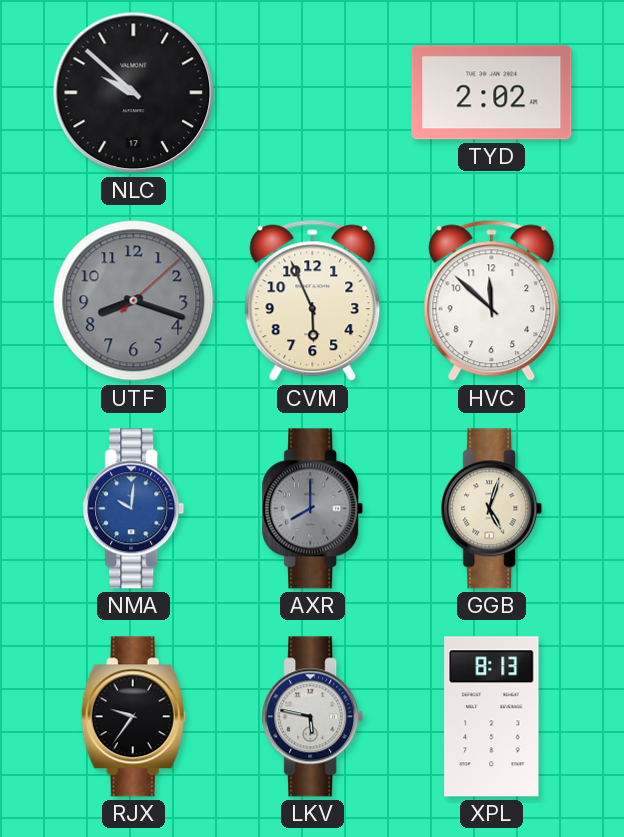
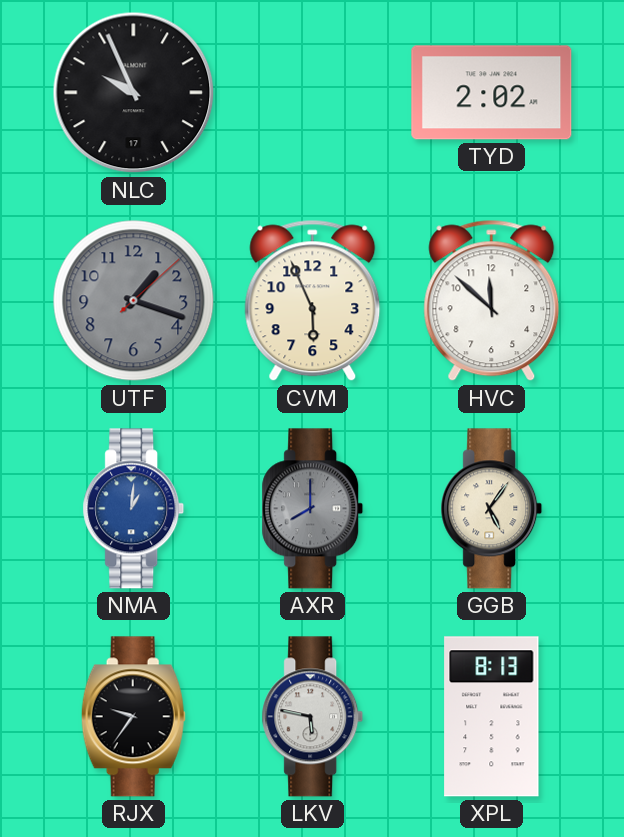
NLC: 9:52 -> 9:56
UTF: 8:18 -> 1:18
NMA: 10:01 -> 1:01
GGB: 5:03 -> 5:06
